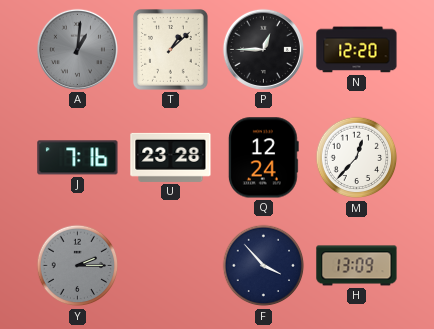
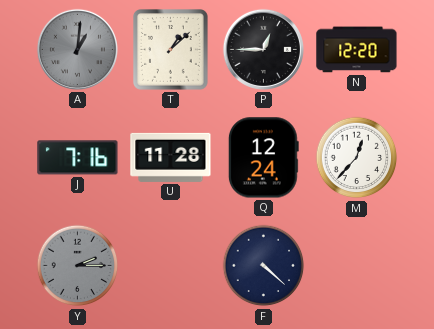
U: 23:28 -> 11:28
F: 3:53 -> 4:22
H: 13:09 -> none
